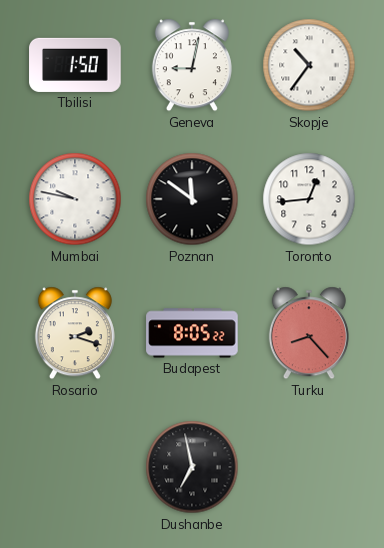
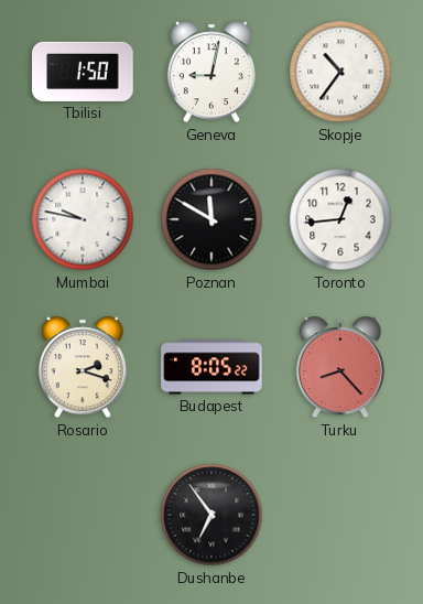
Poznan: 11:51 -> 11:50
Dushanbe: 6:58 -> 6:54
